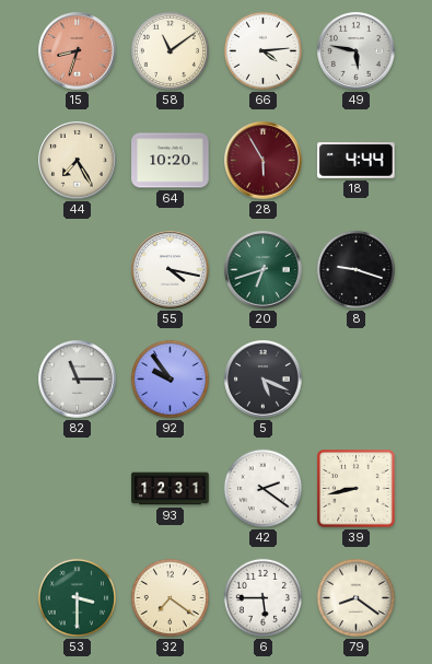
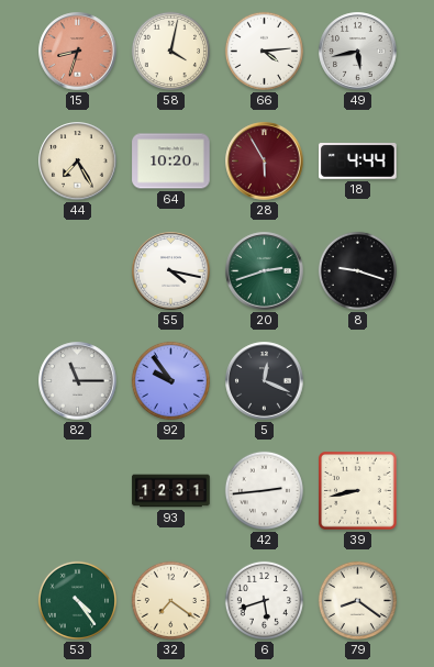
58: 11:09 -> 4:02
49: 5:47 -> 5:43
20: 6:42 -> 2:42
5: 5:19 -> 12:19
42: 2:21 -> 2:44
53: 3:30 -> 4:24
6: 5:45 -> 5:42
